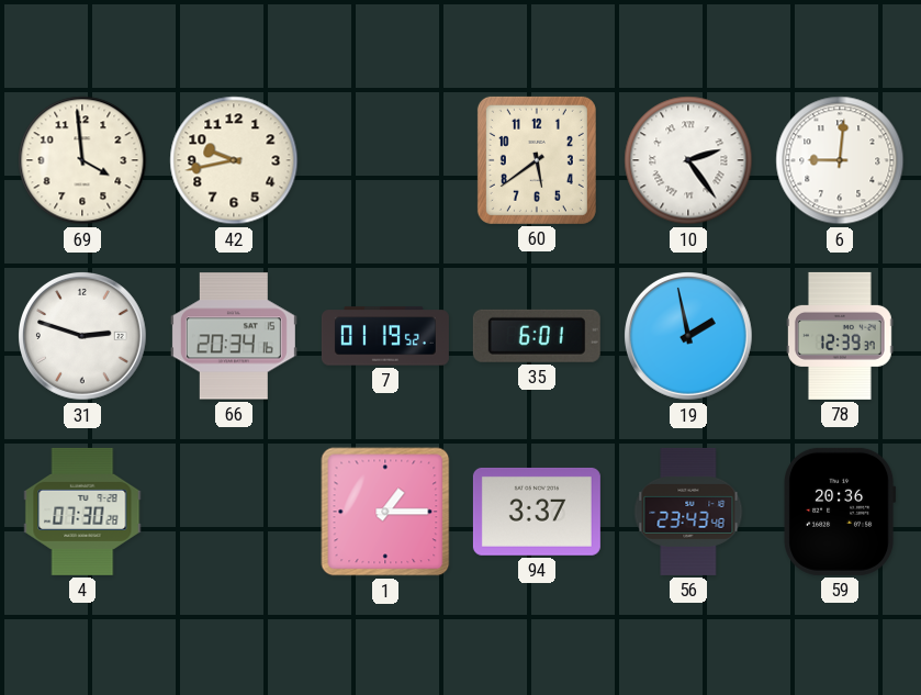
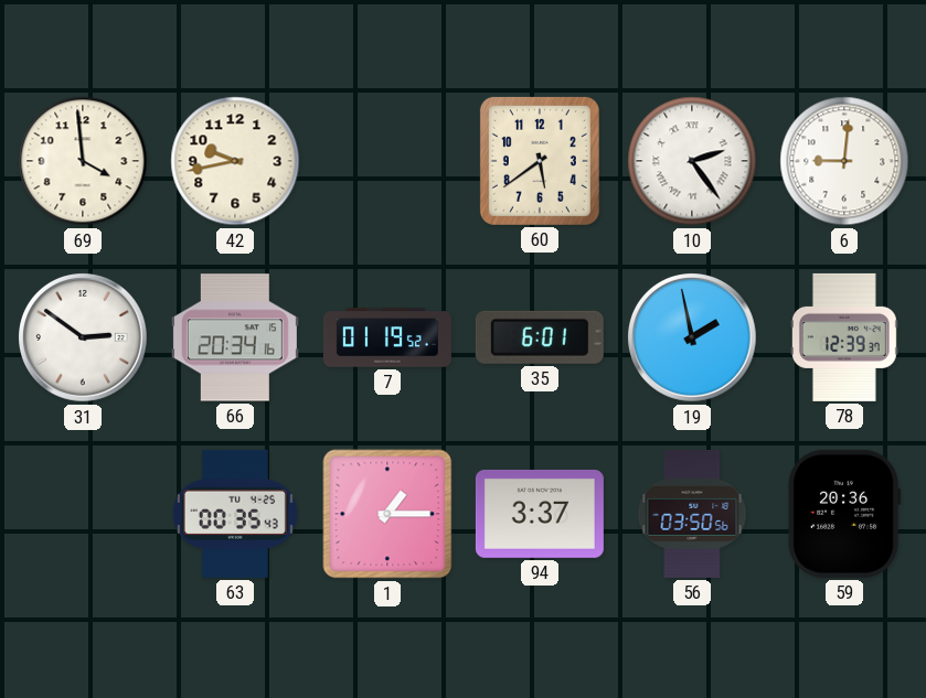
31: 2:48 -> 2:51
4: 07:30 -> none
63: none -> 00:35
56: 23:43 -> 03:50
